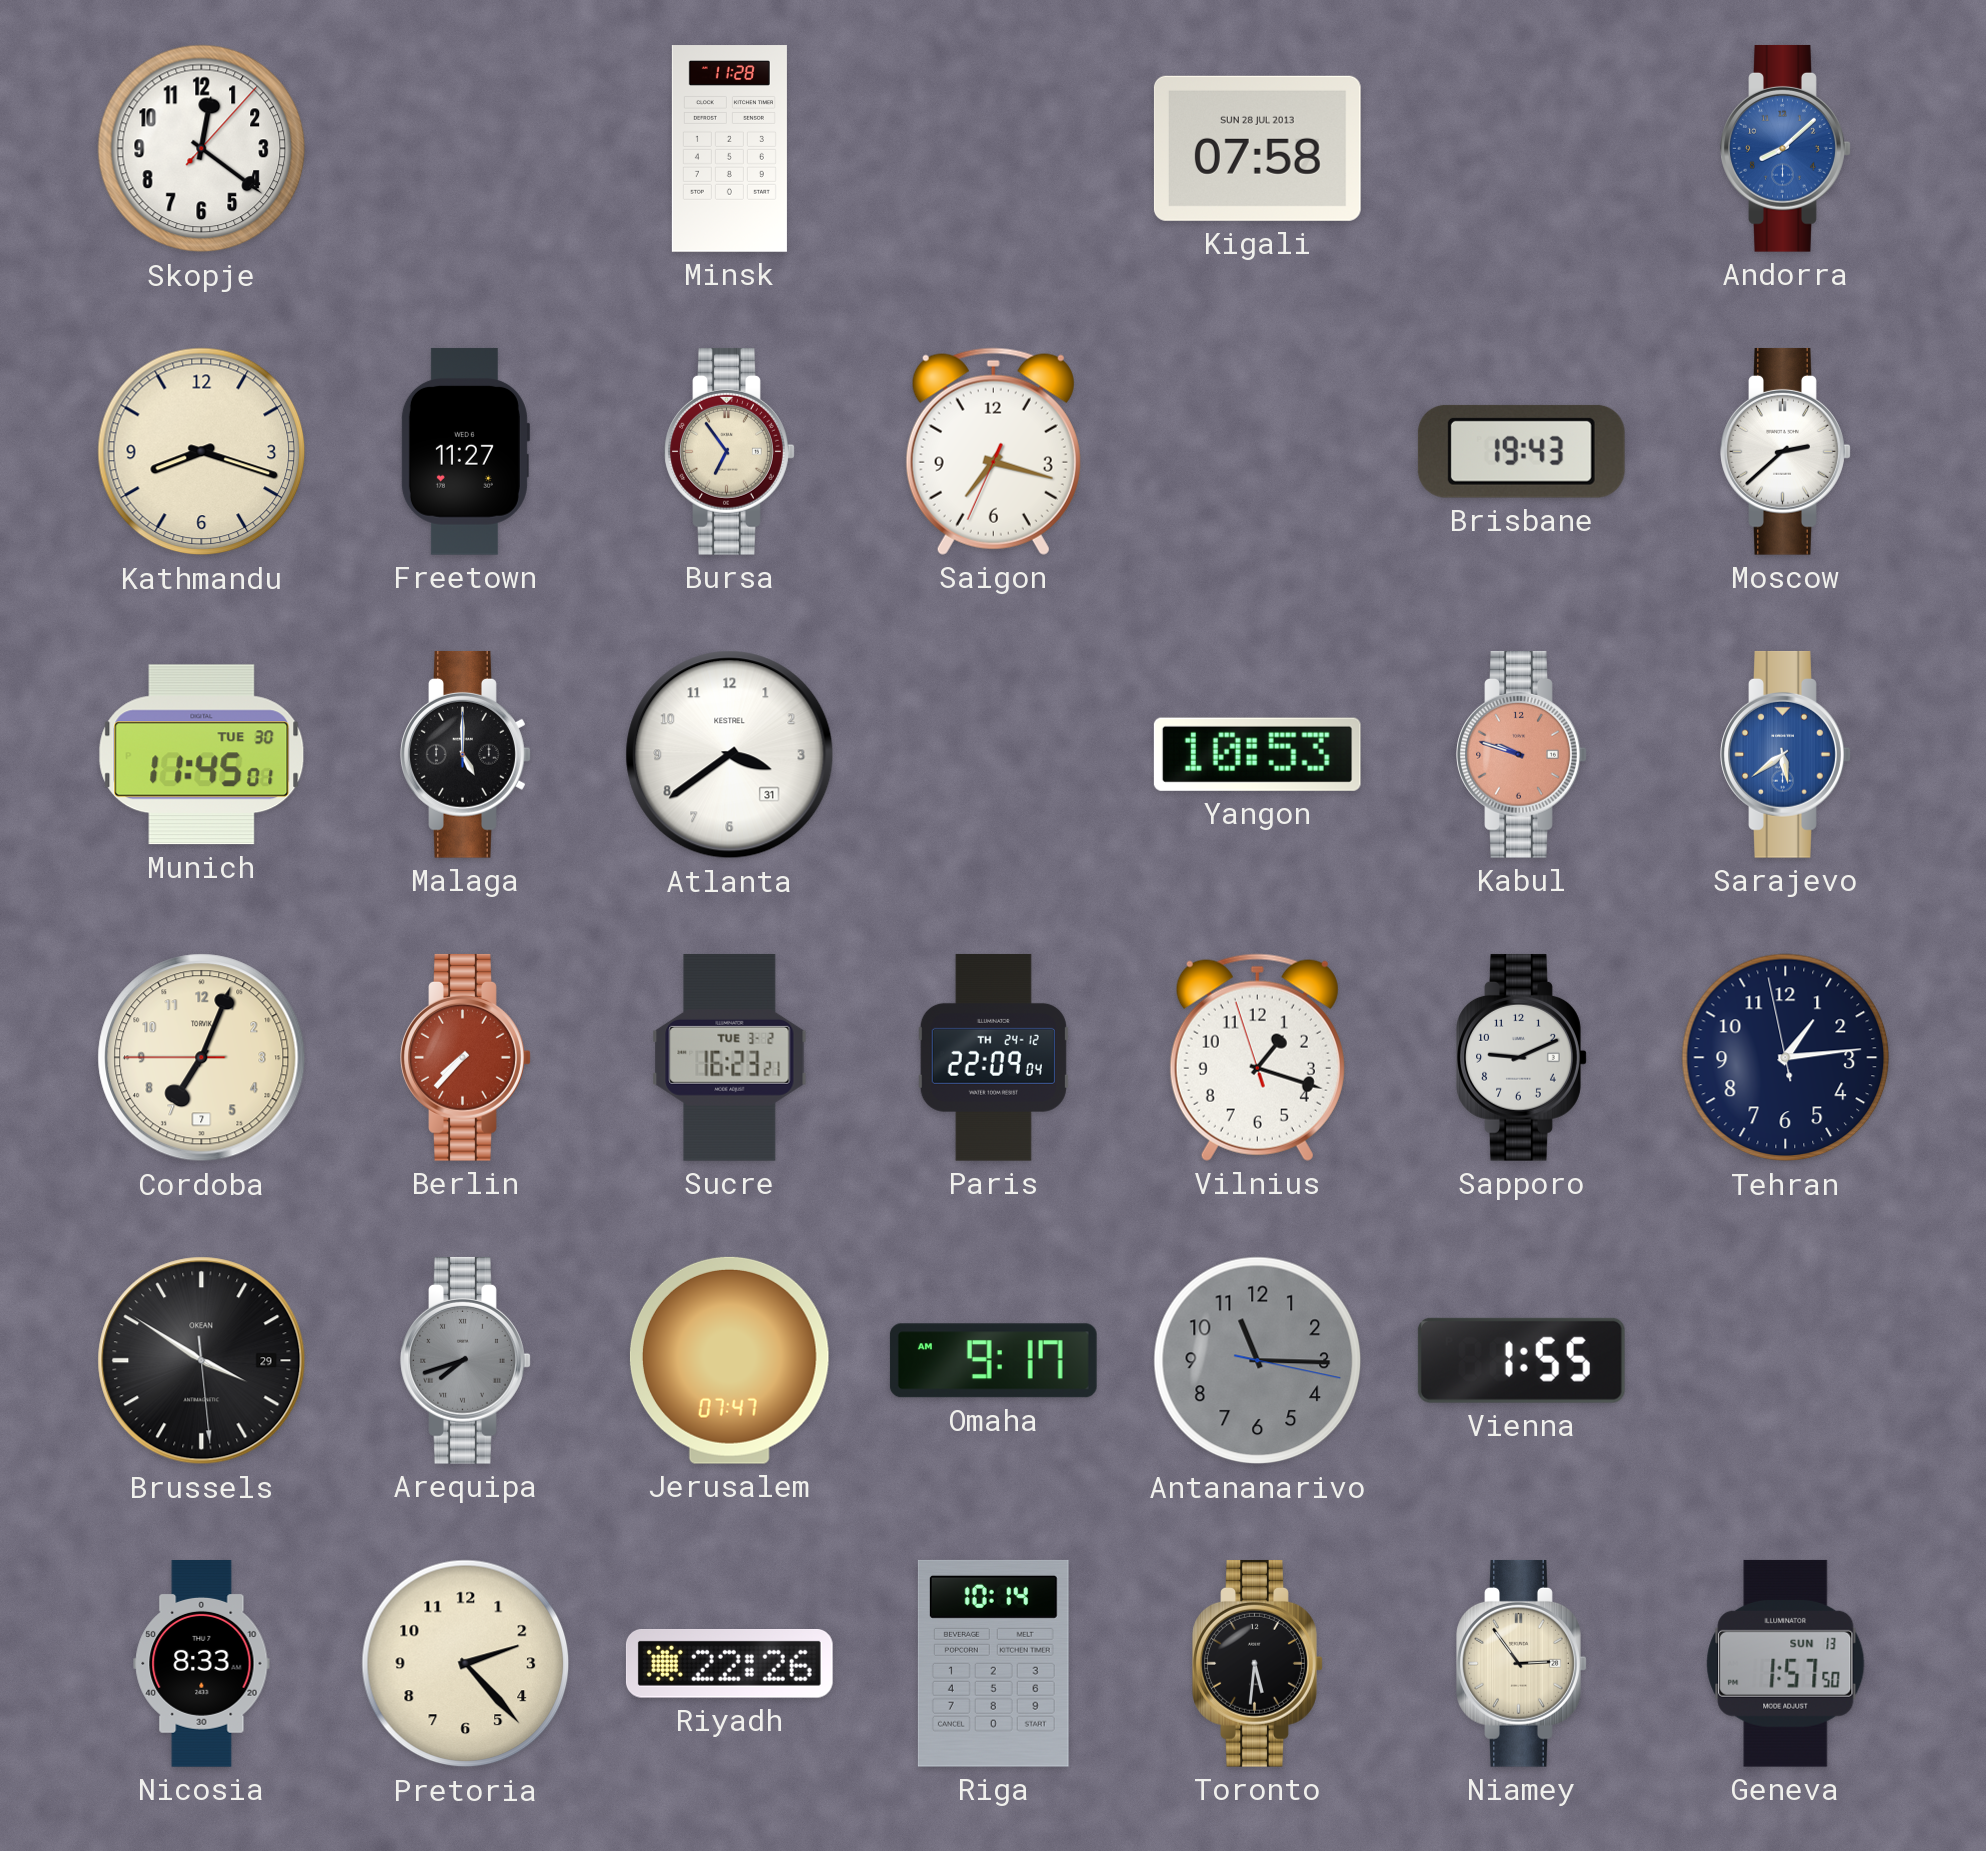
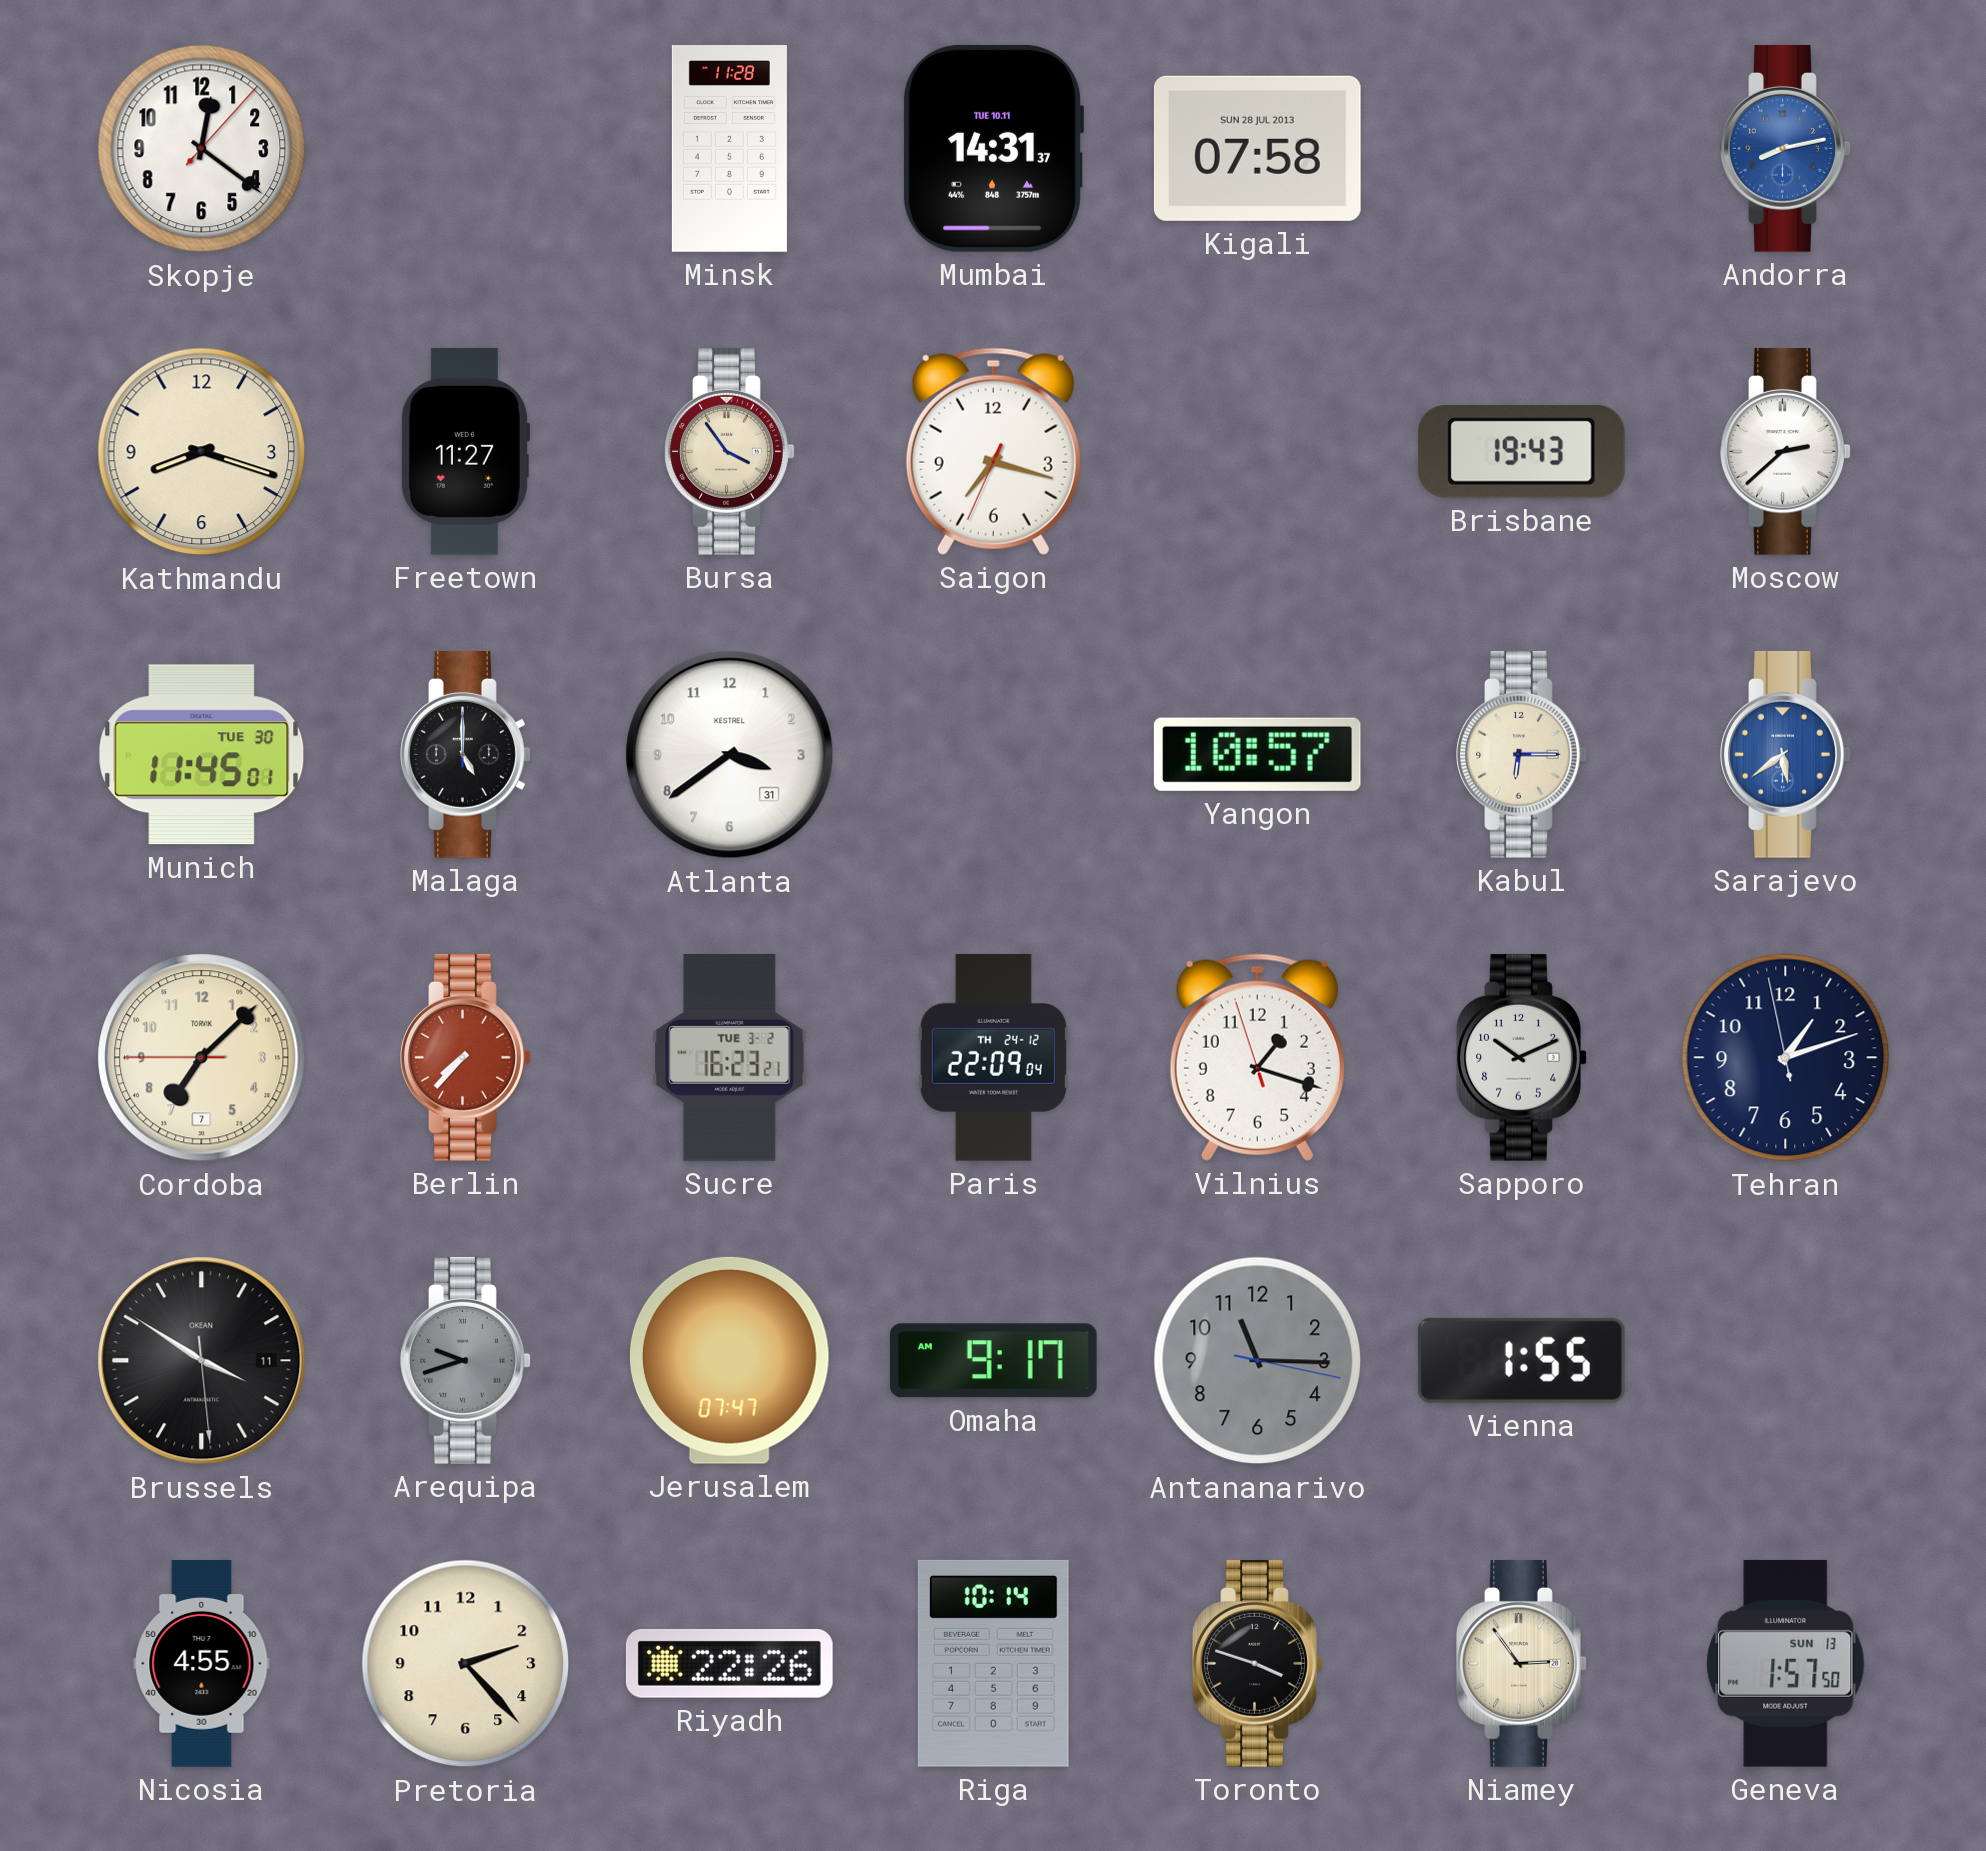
Mumbai: none -> 14:31
Andorra: 8:08 -> 8:13
Bursa: 6:54 -> 3:54
Yangon: 10:53 -> 10:57
Kabul: 9:48 -> 6:15
Kabul dial: salmon -> cream
Cordoba: 7:03 -> 7:07
Sapporo: 9:11 -> 10:11
Tehran: 1:13 -> 1:11
Brussels date: 29 -> 11
Arequipa: 7:42 -> 9:42
Nicosia: 8:33 -> 4:55
Toronto: 5:31 -> 3:48
